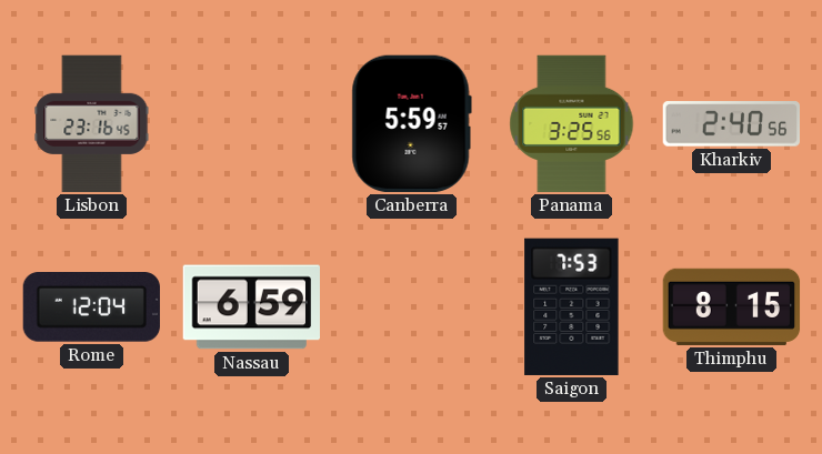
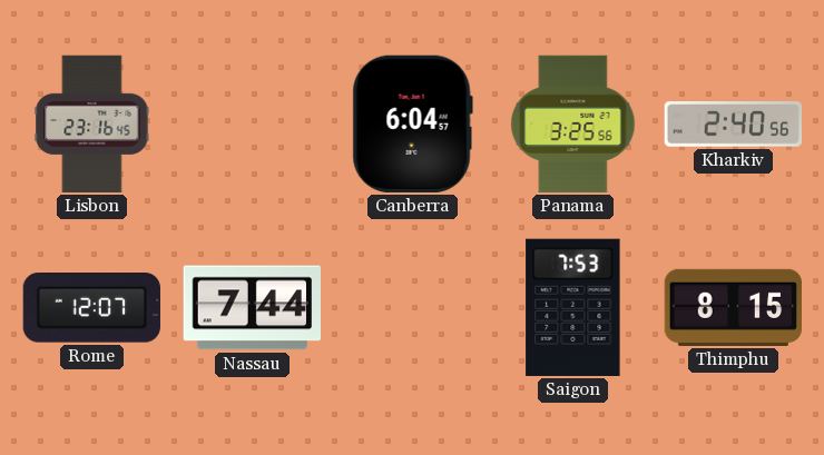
Canberra: 5:59 -> 6:04
Rome: 12:04 -> 12:07
Nassau: 6:59 -> 7:44
